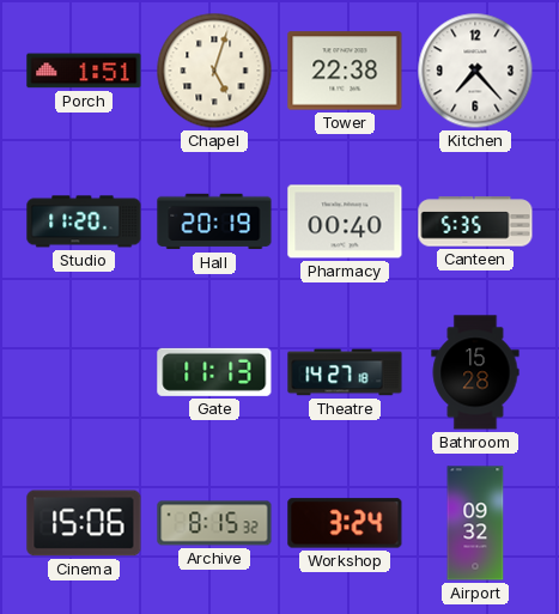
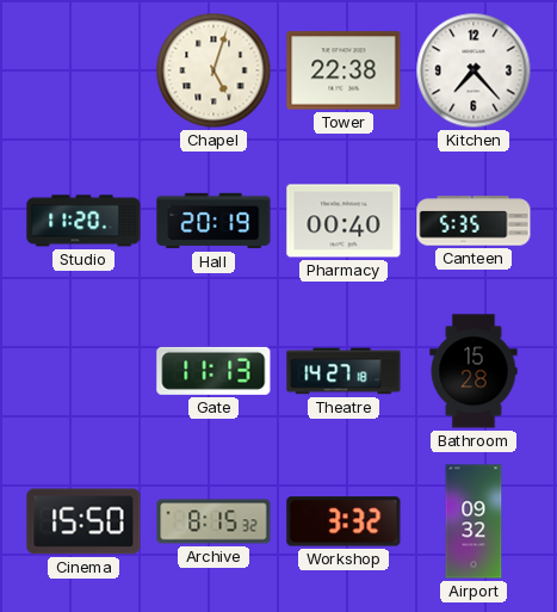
Porch: 1:51 -> none
Cinema: 15:06 -> 15:50
Workshop: 3:24 -> 3:32
